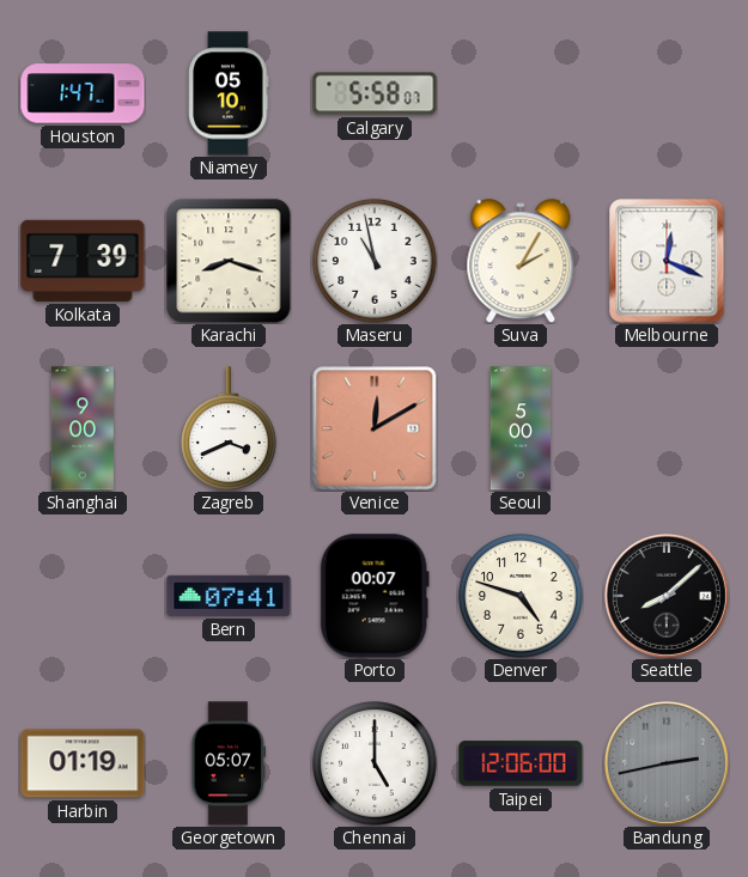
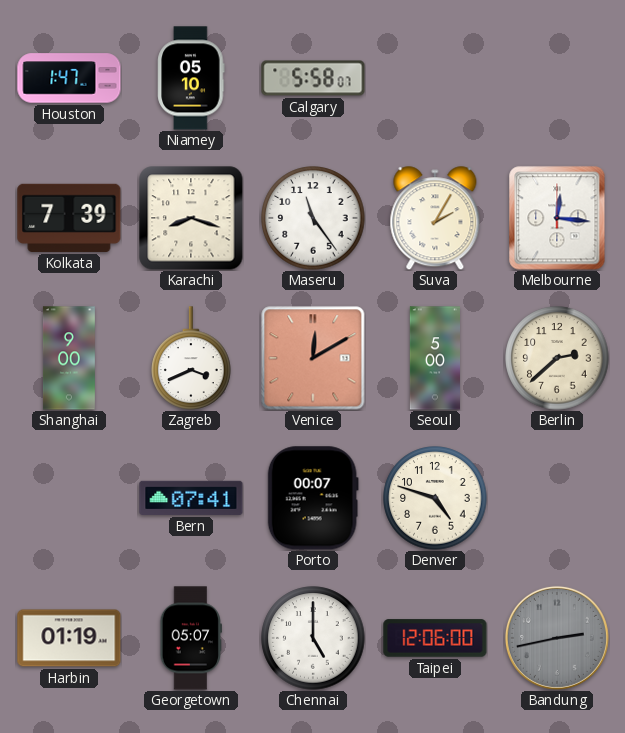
Maseru: 10:58 -> 11:24
Melbourne: 12:19 -> 12:16
Berlin: none -> 2:38
Seattle: 8:08 -> none
